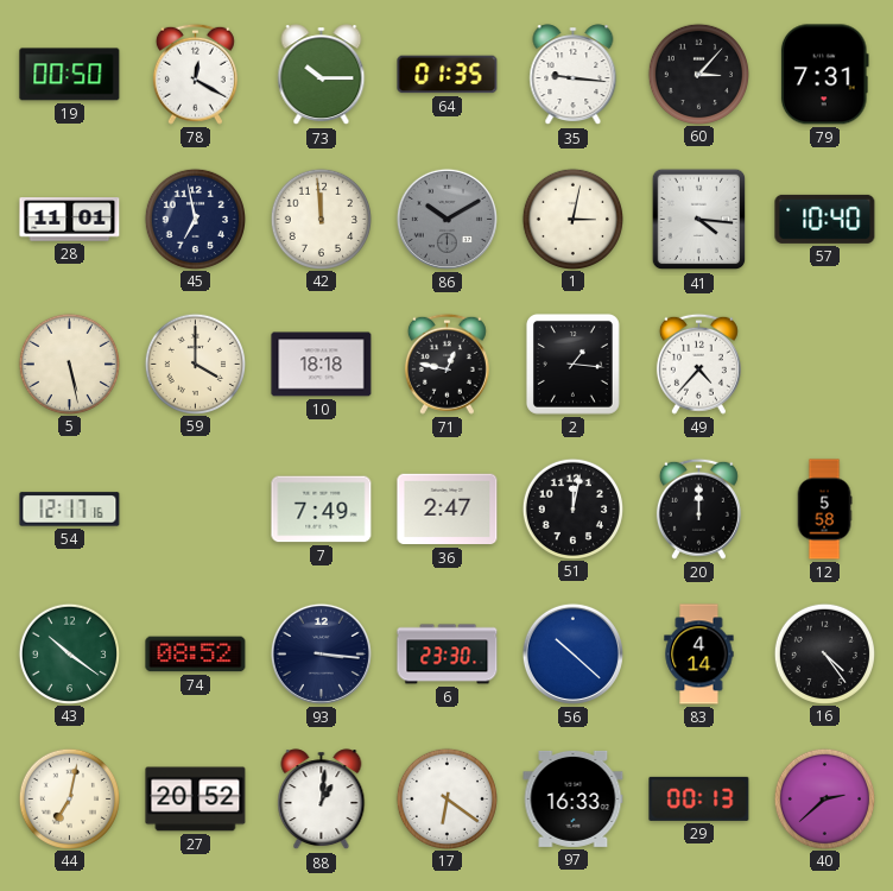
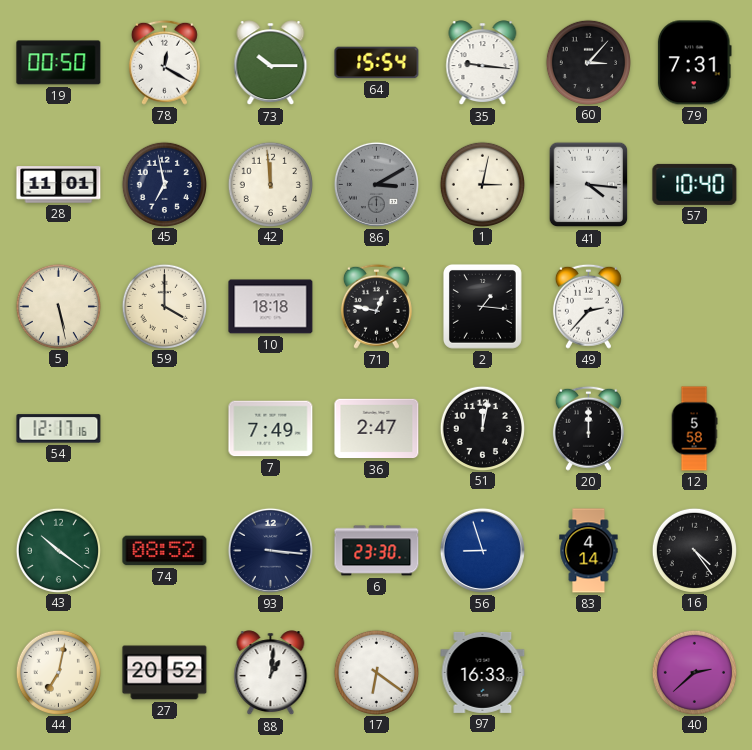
64: 01:35 -> 15:54
86: 10:10 -> 3:10
49: 4:37 -> 2:37
56: 10:22 -> 8:57
29: 00:13 -> none
